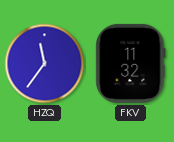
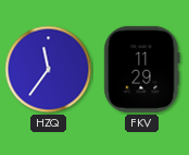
FKV: 11:32 -> 11:29
